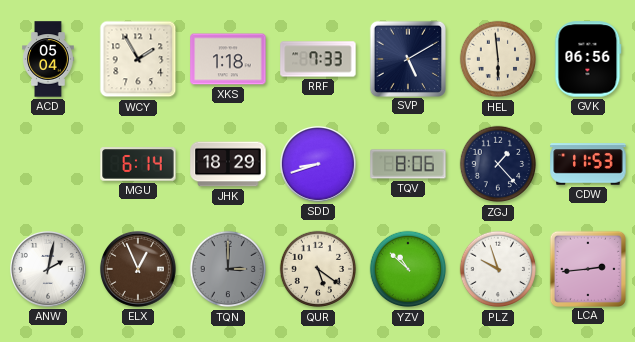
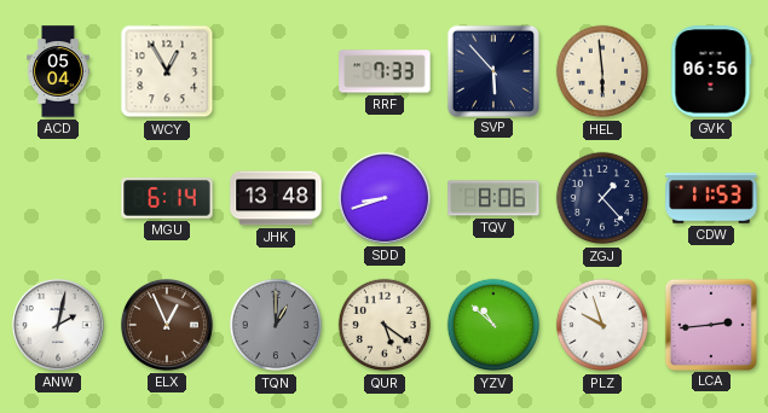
WCY: 1:55 -> 12:55
XKS: 1:18 -> none
SVP: 5:10 -> 5:53
JHK: 18:29 -> 13:48
TQN: 3:00 -> 1:00
